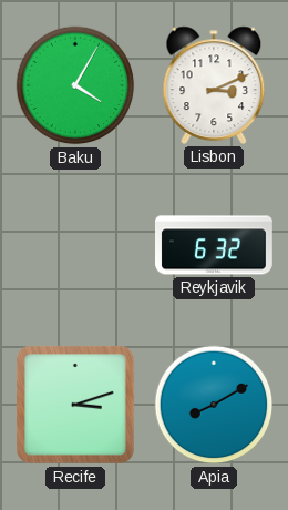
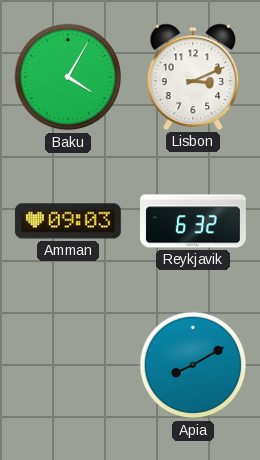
Amman: none -> 09:03
Recife: 3:12 -> none
